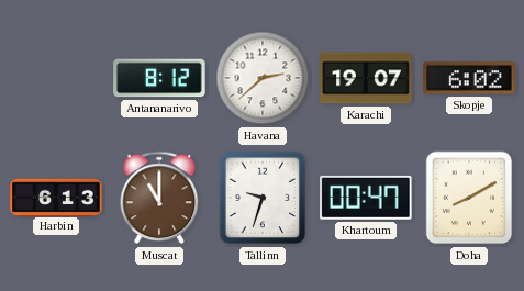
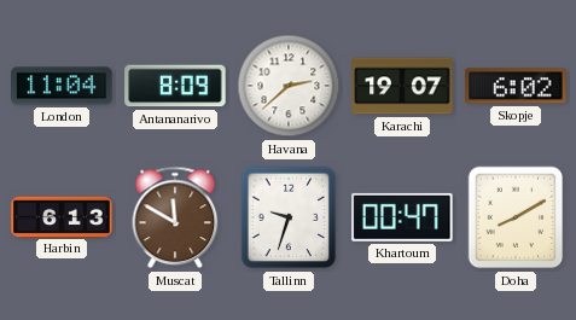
London: none -> 11:04
Antananarivo: 8:12 -> 8:09
Muscat: 11:00 -> 11:50
